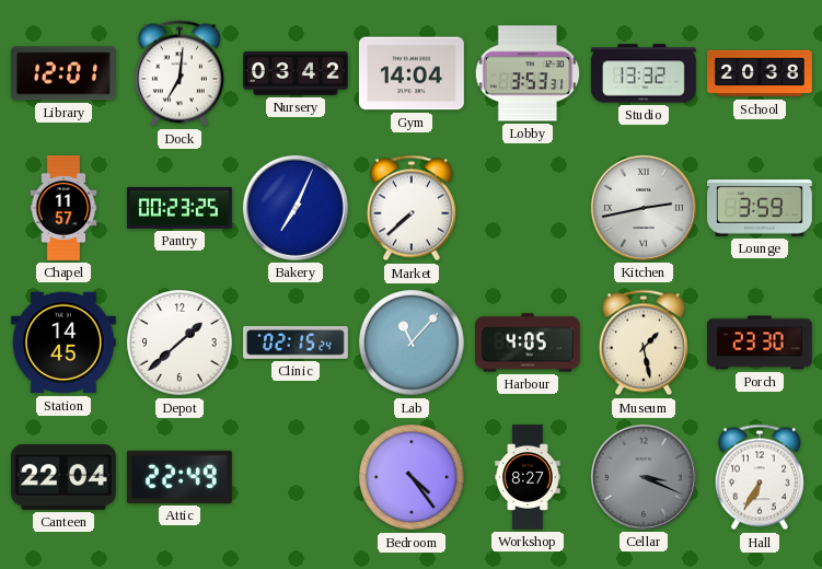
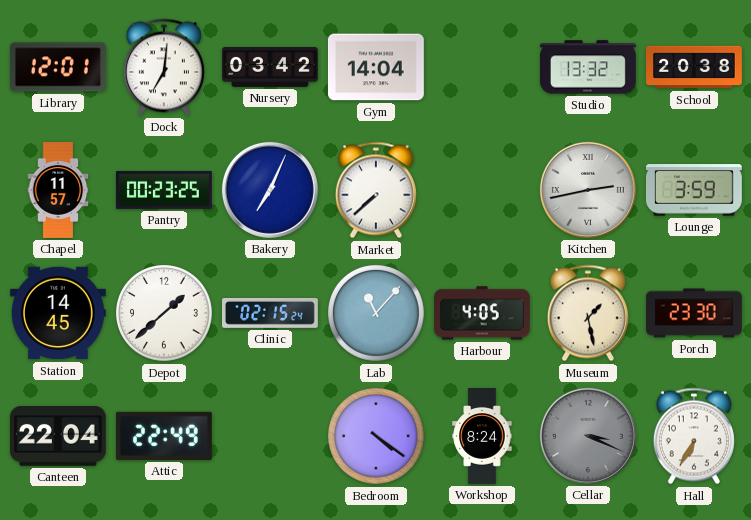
Lobby: 3:53 -> none
Bedroom: 4:24 -> 4:21
Workshop: 8:27 -> 8:24
